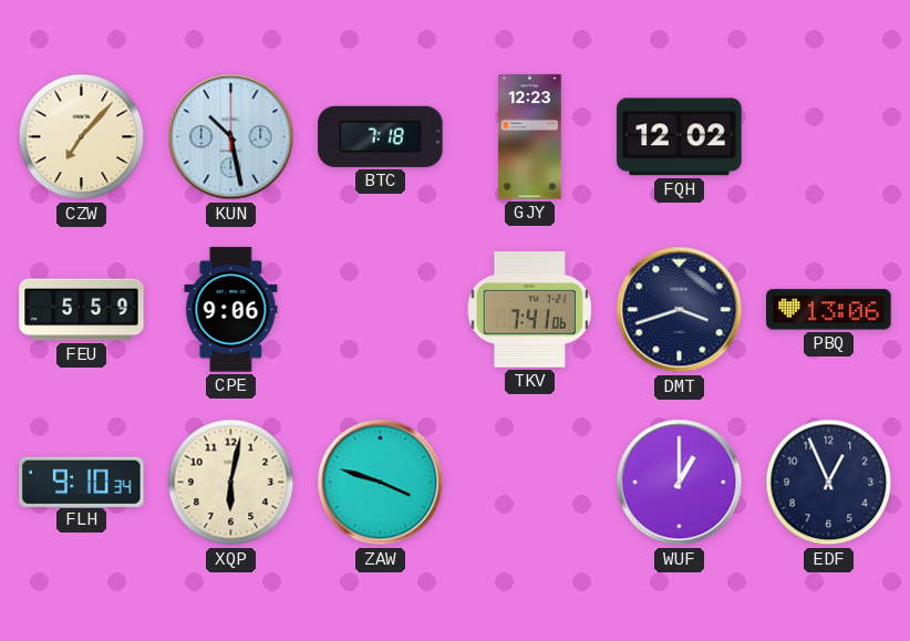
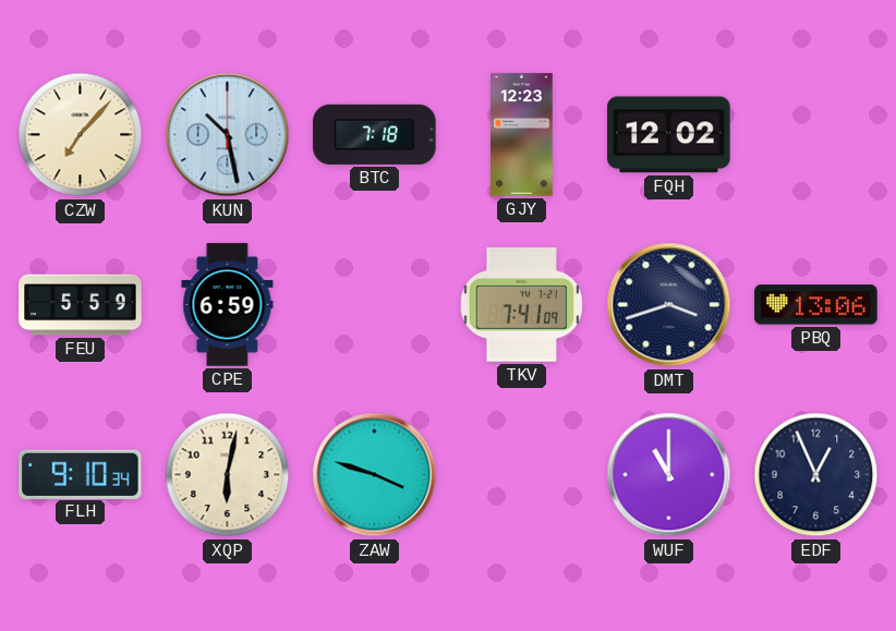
CPE: 9:06 -> 6:59
TKV: 7:41:06 -> 7:41:09
WUF: 1:00 -> 11:00
